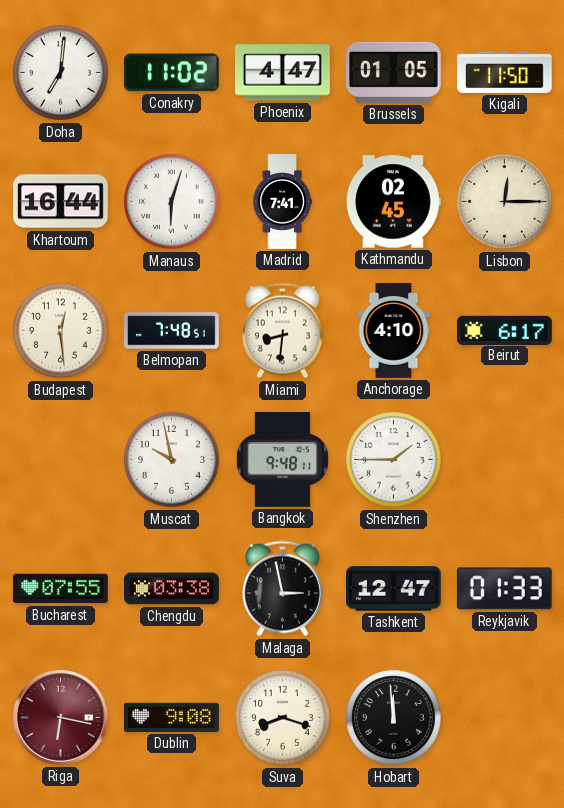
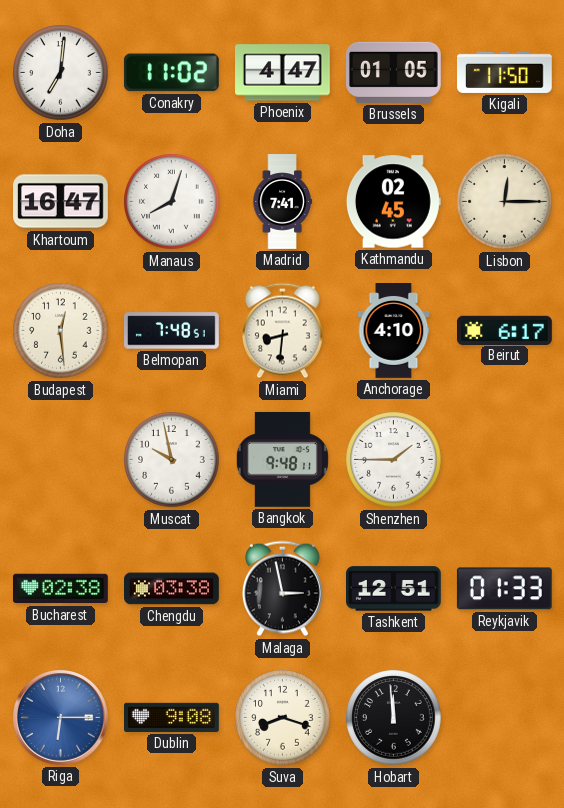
Khartoum: 16:44 -> 16:47
Manaus: 6:03 -> 8:03
Bucharest: 07:55 -> 02:38
Tashkent: 12:47 -> 12:51
Riga: 6:17 -> 6:15
Riga dial: burgundy -> blue
